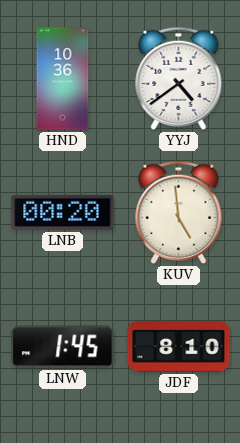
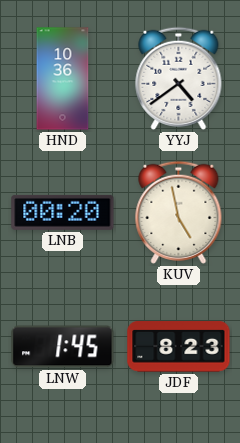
KUV: 4:59 -> 4:58
JDF: 8:10 -> 8:23
